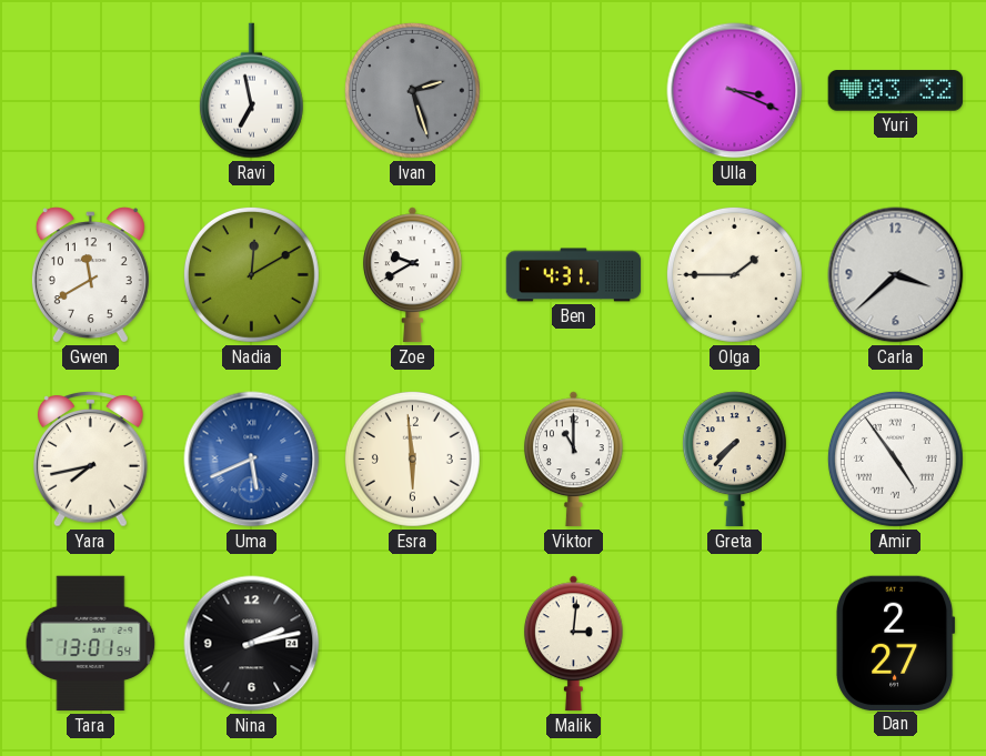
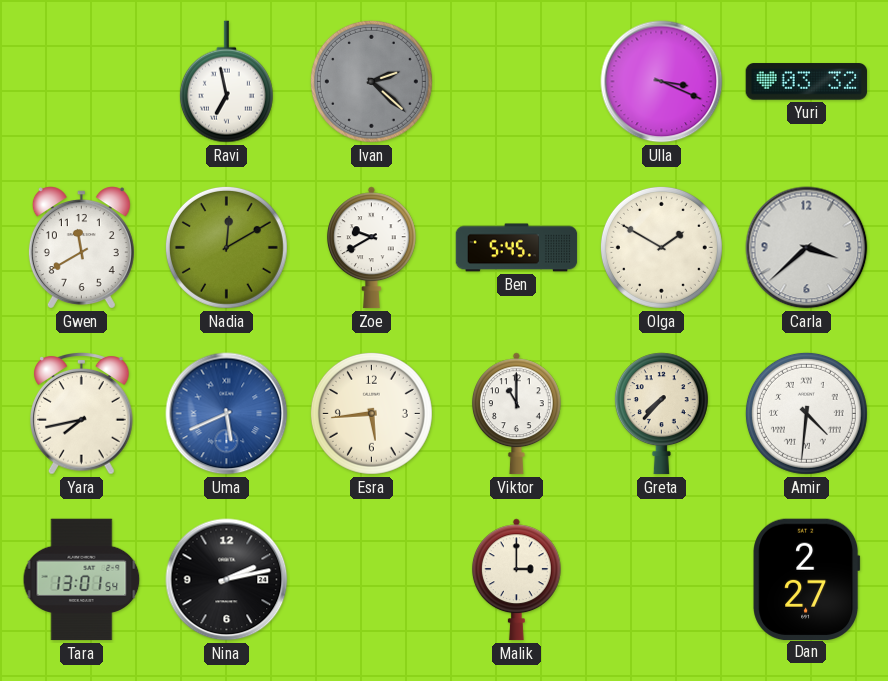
Ivan: 2:27 -> 2:22
Ben: 4:31 -> 5:45
Olga: 1:45 -> 1:50
Esra: 5:59 -> 5:44
Amir: 4:54 -> 4:31
Malik: 3:01 -> 3:00
